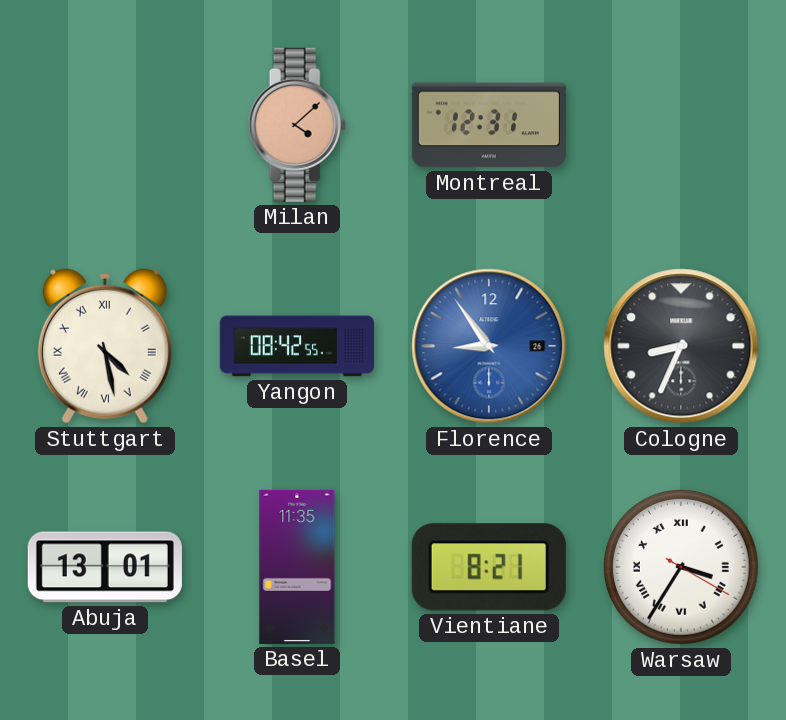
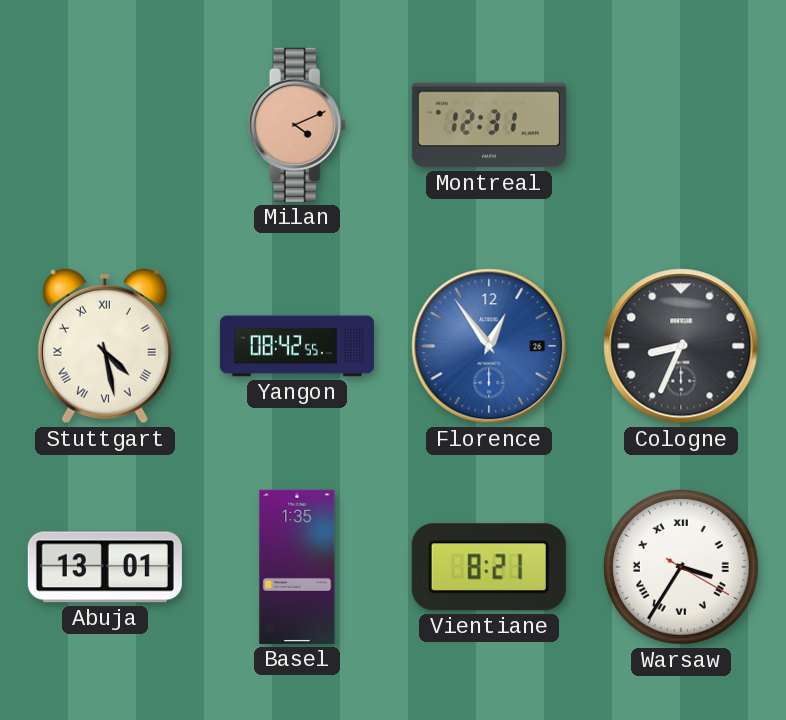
Milan: 4:08 -> 4:11
Florence: 8:54 -> 12:54
Basel: 11:35 -> 1:35
